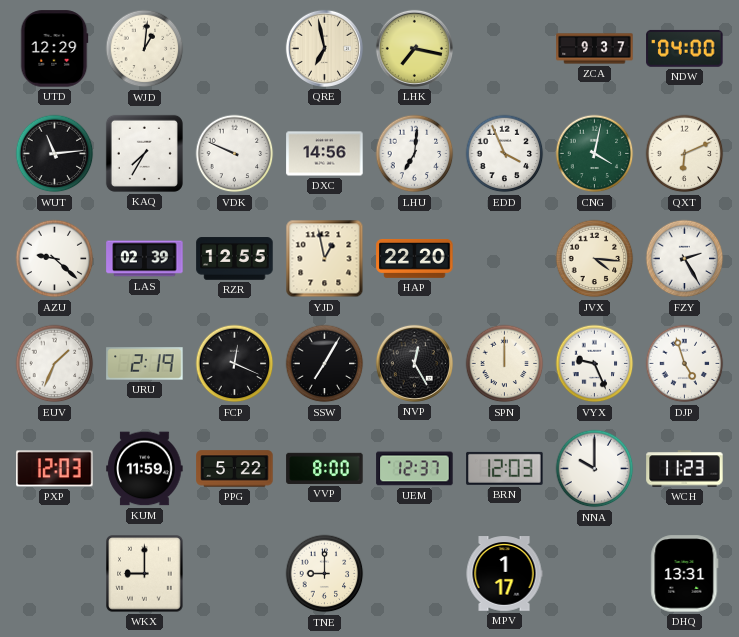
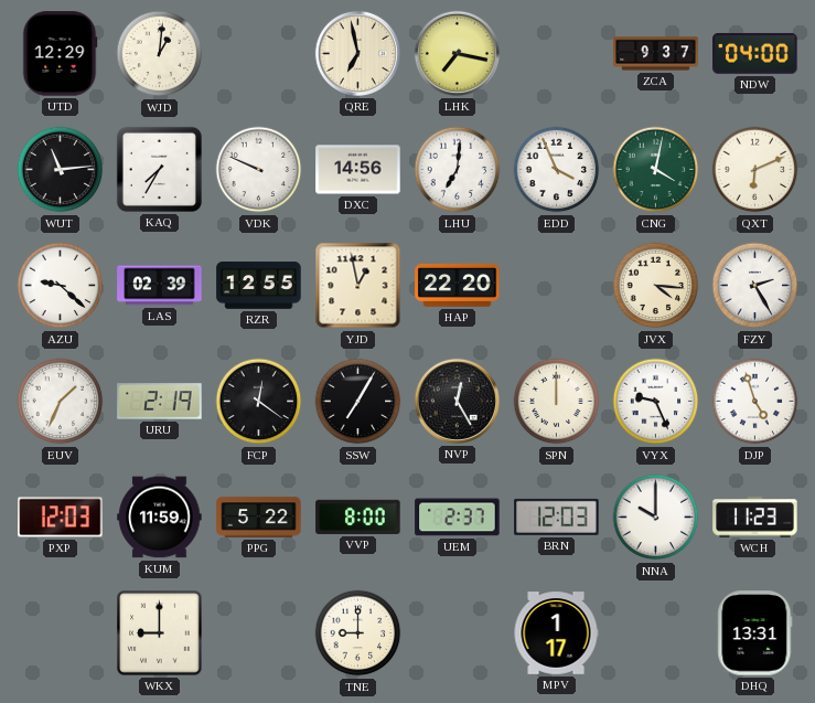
FCP: 12:19 -> 12:21
UEM: 12:37 -> 2:37
